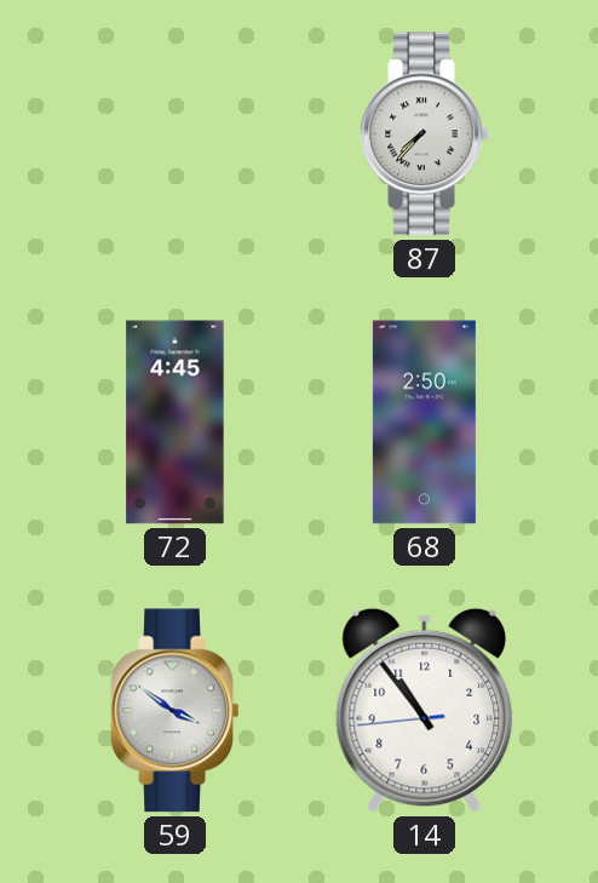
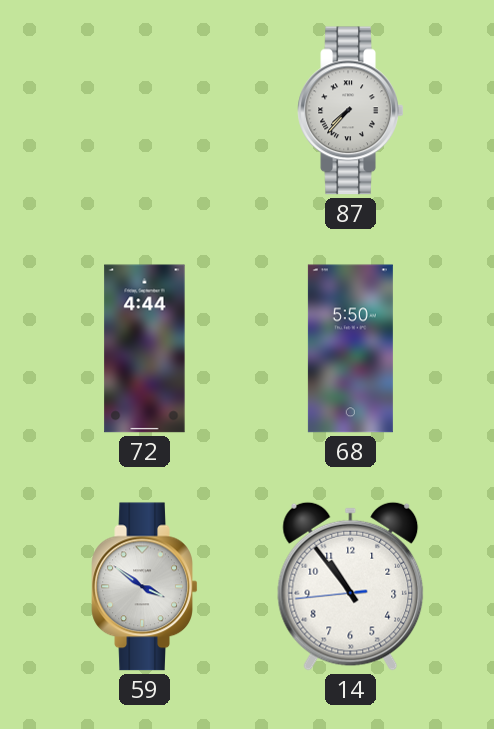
72: 4:45 -> 4:44
68: 2:50 -> 5:50
